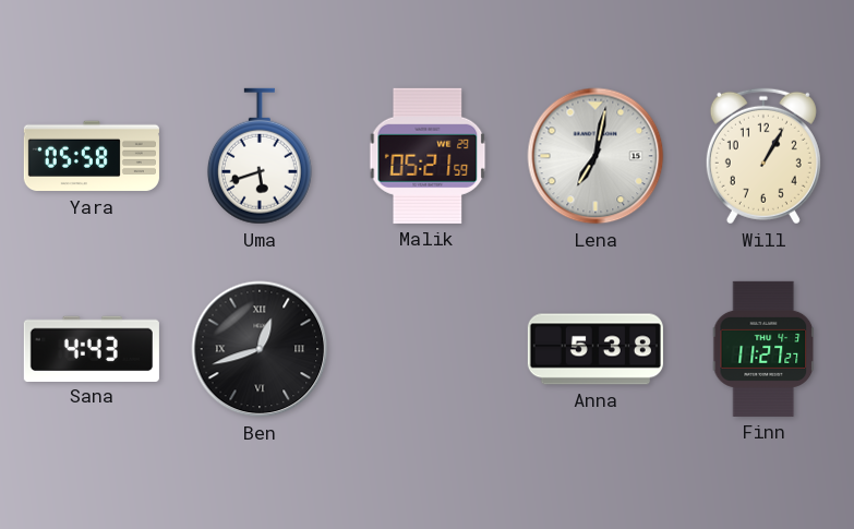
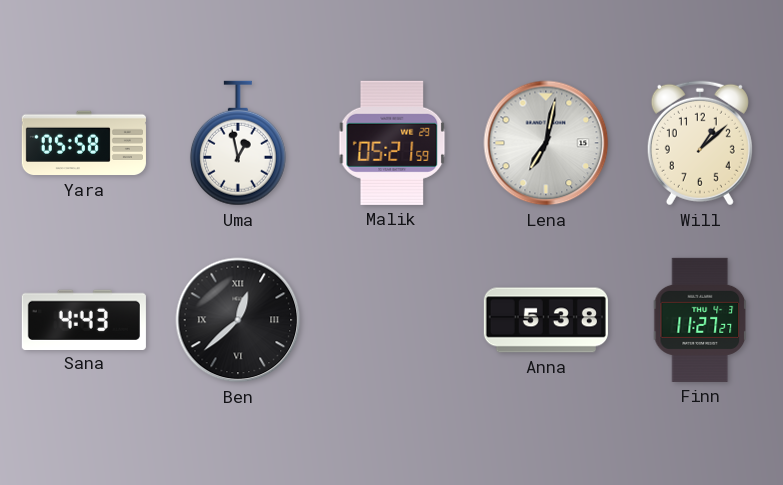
Uma: 5:42 -> 12:58
Will: 1:05 -> 1:08
Ben: 12:42 -> 12:38
